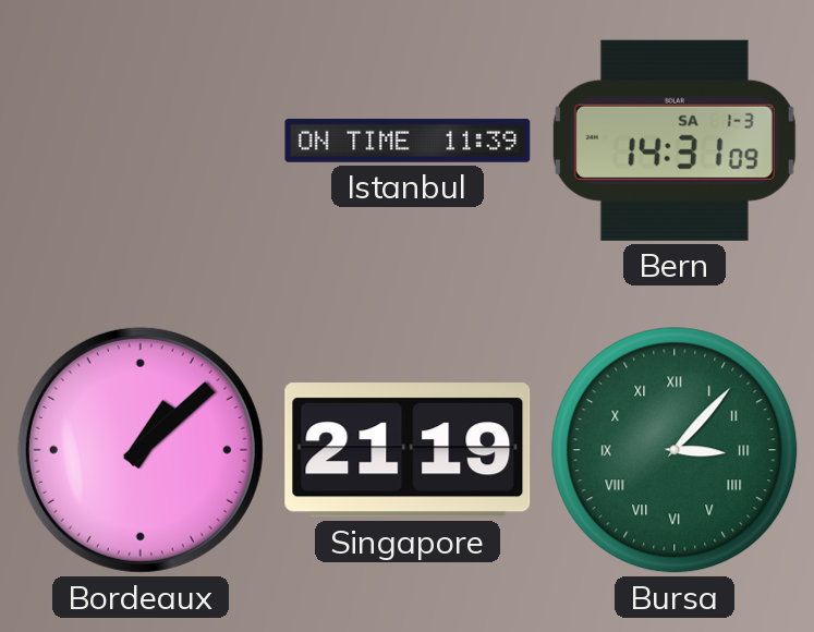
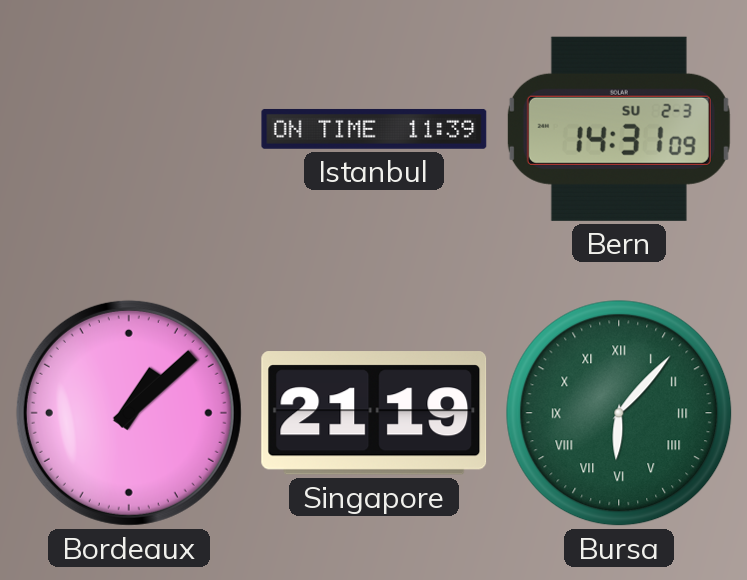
Bern date: SA 1-3 -> SU 2-3
Bursa: 3:07 -> 6:07
